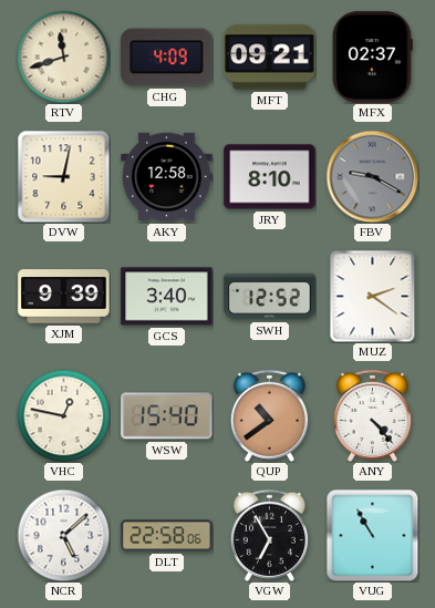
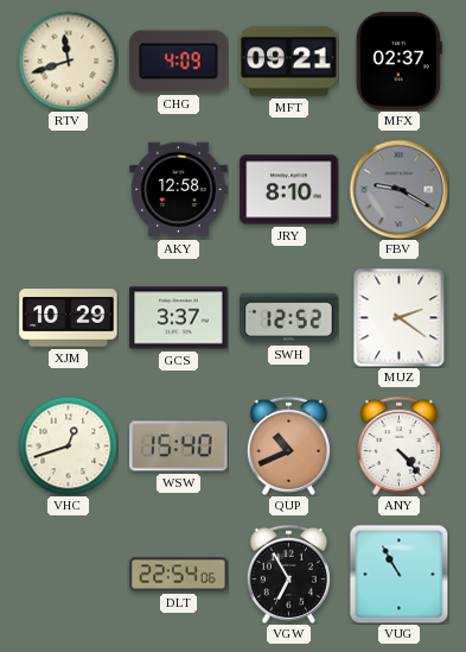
DVW: 9:02 -> none
XJM: 9:39 -> 10:29
GCS: 3:40 -> 3:37
VHC: 12:47 -> 12:42
QUP: 10:39 -> 10:41
NCR: 5:08 -> none
DLT: 22:58 -> 22:54
